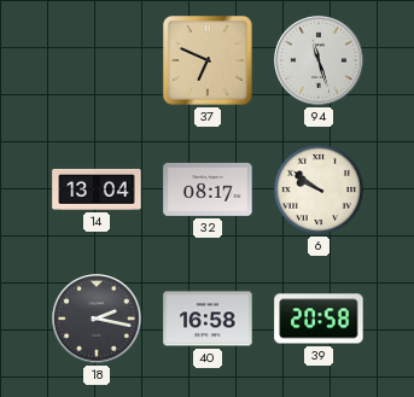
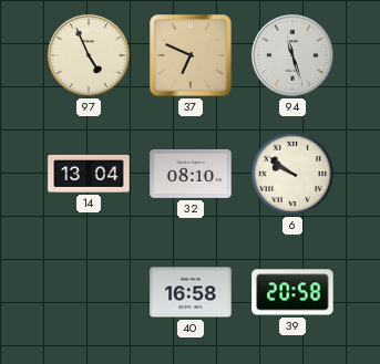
97: none -> 4:56
32: 08:17 -> 08:10
18: 2:17 -> none
